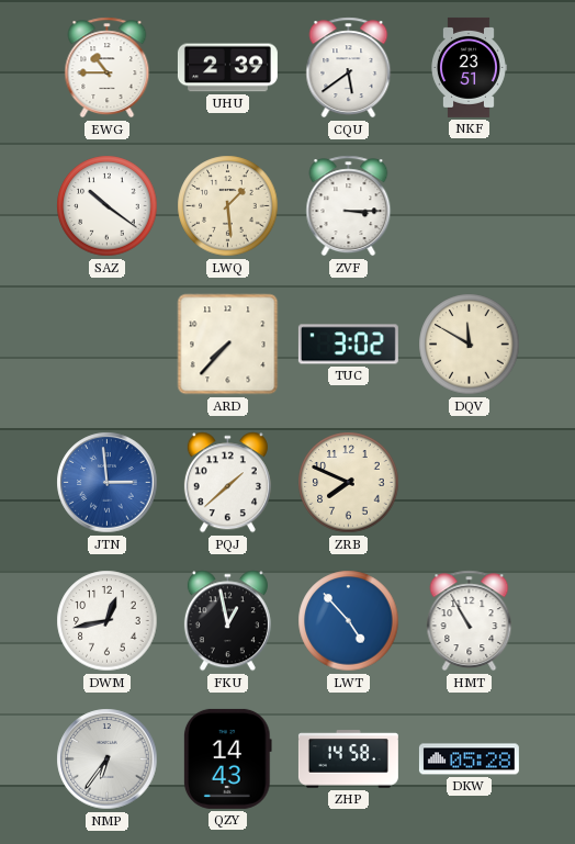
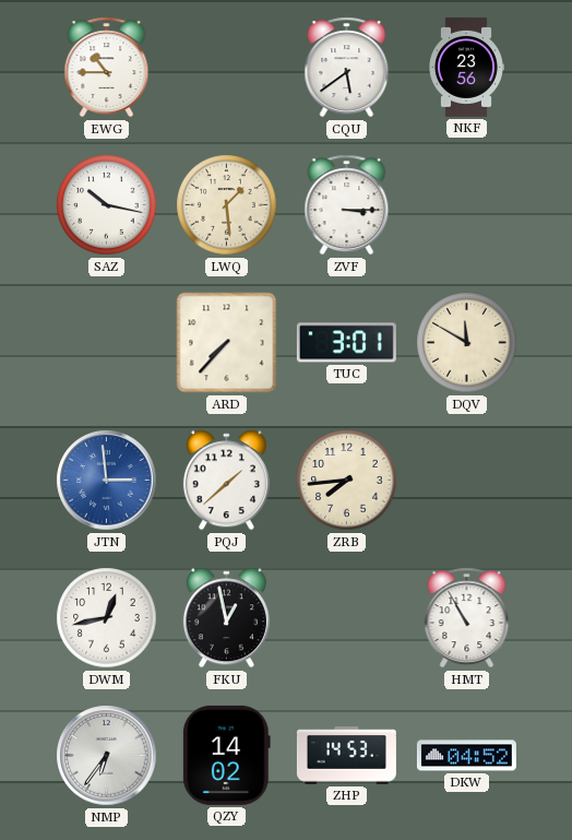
UHU: 2:39 -> none
NKF: 23:51 -> 23:56
SAZ: 10:21 -> 10:17
TUC: 3:02 -> 3:01
ZRB: 7:49 -> 7:44
LWT: 4:53 -> none
QZY: 14:43 -> 14:02
ZHP: 14:58 -> 14:53
DKW: 05:28 -> 04:52
